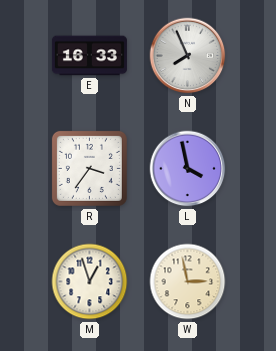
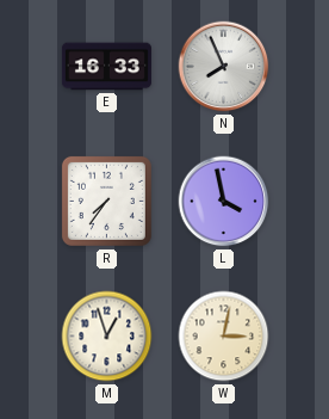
R: 3:36 -> 7:36
W: 2:58 -> 3:02
